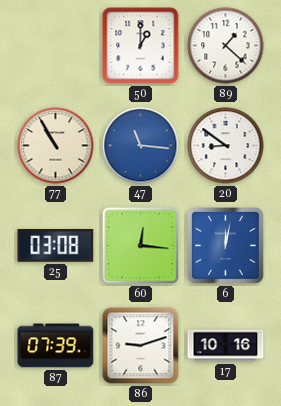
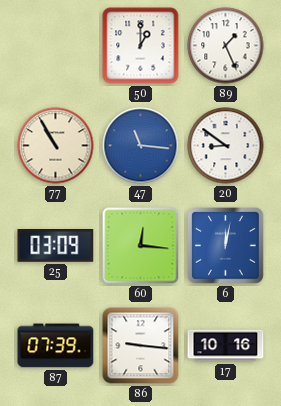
89: 1:22 -> 1:26
25: 03:08 -> 03:09
86: 9:12 -> 9:16
